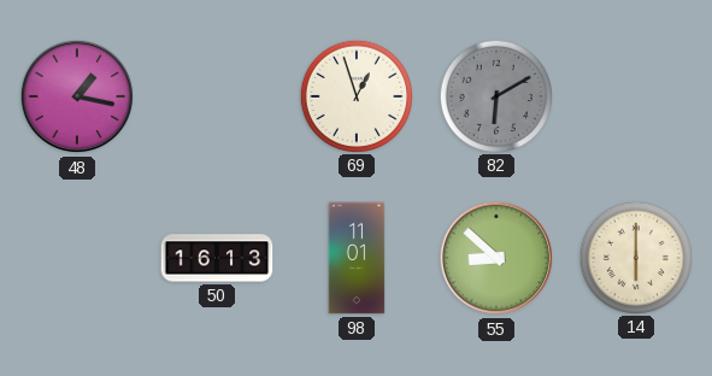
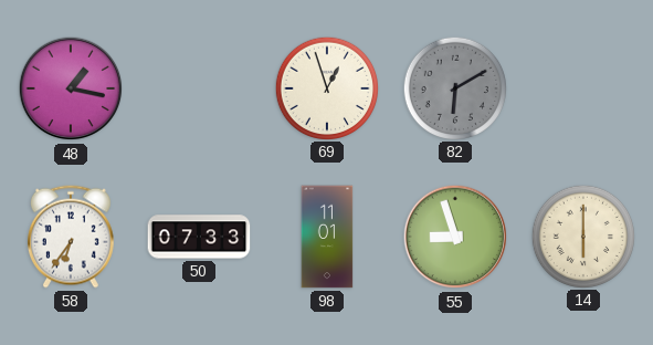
58: none -> 6:36
50: 16:13 -> 07:33
55: 8:52 -> 8:57
